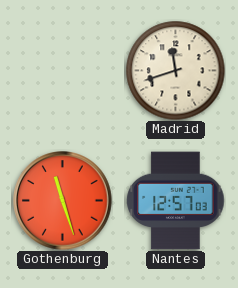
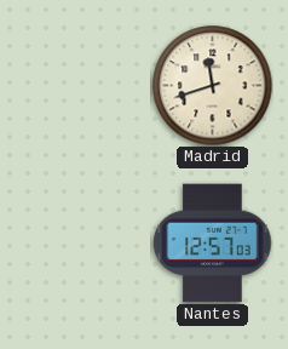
Gothenburg: 11:27 -> none
